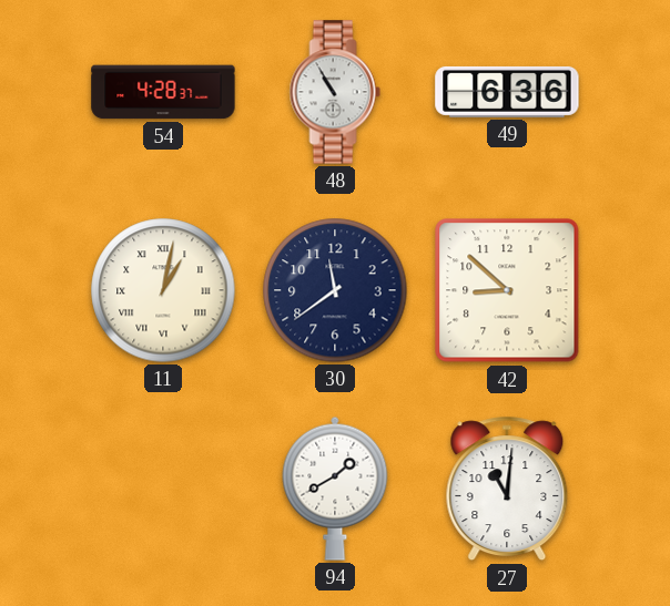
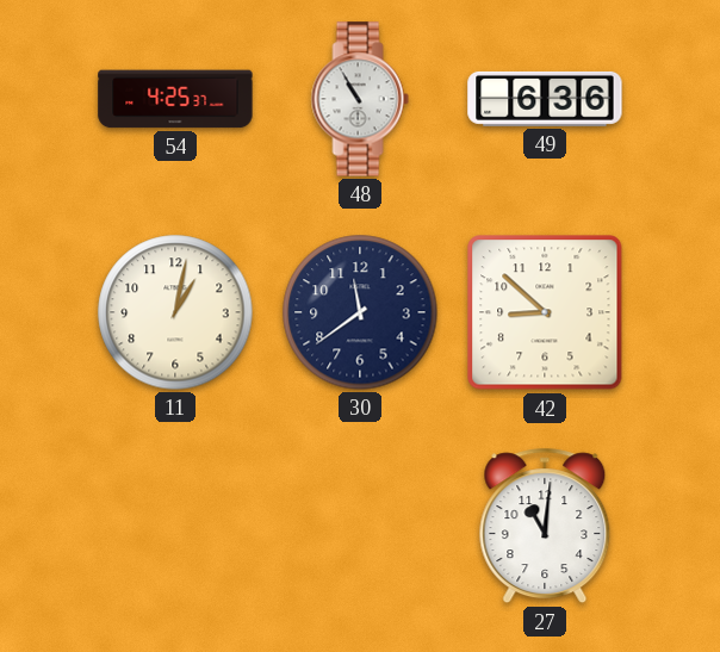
54: 4:28 -> 4:25
11 numerals: Roman -> Arabic
94: 1:40 -> none
